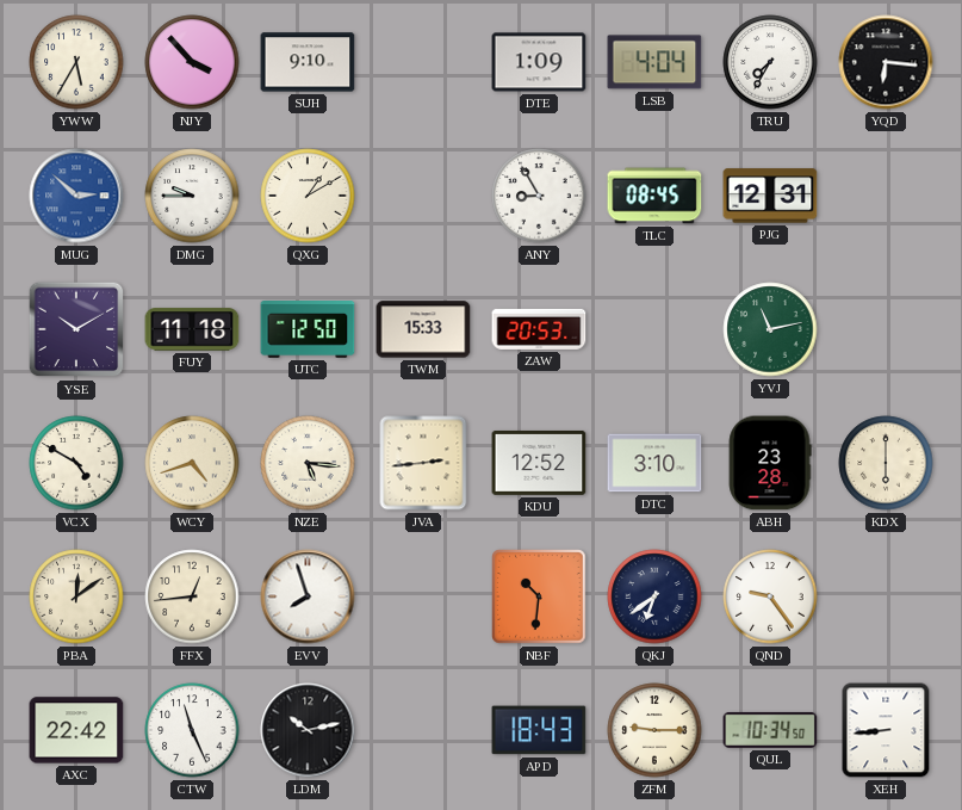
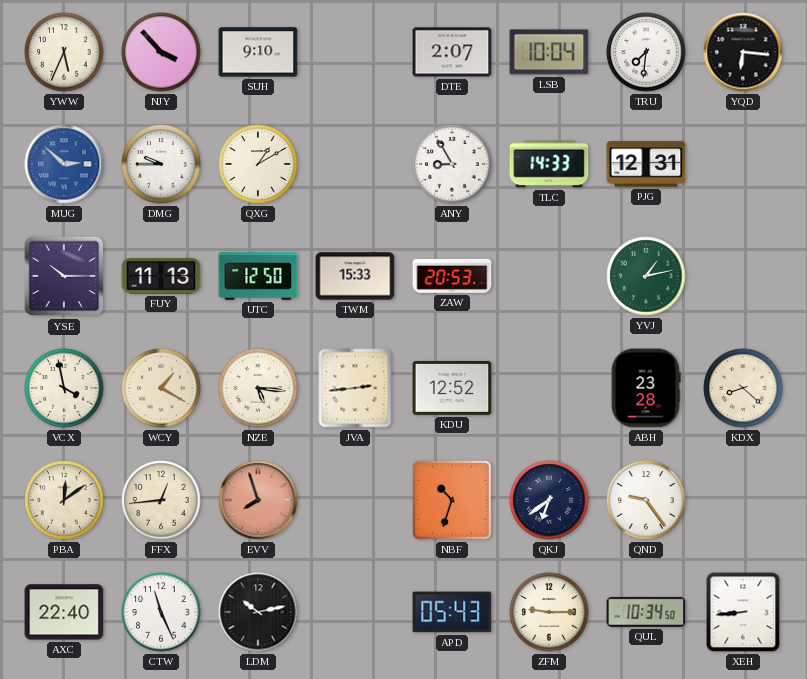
YWW: 5:35 -> 5:34
DTE: 1:09 -> 2:07
LSB: 4:04 -> 10:04
TRU: 7:35 -> 7:31
TLC: 08:45 -> 14:33
YSE: 10:10 -> 10:15
FUY: 11:18 -> 11:13
YVJ: 11:13 -> 1:13
VCX: 4:50 -> 3:58
WCY: 4:42 -> 1:20
DTC: 3:10 -> none
KDX: 6:00 -> 8:22
EVV dial: white -> salmon
NBF: 10:31 -> 10:33
AXC: 22:42 -> 22:40
APD: 18:43 -> 05:43
